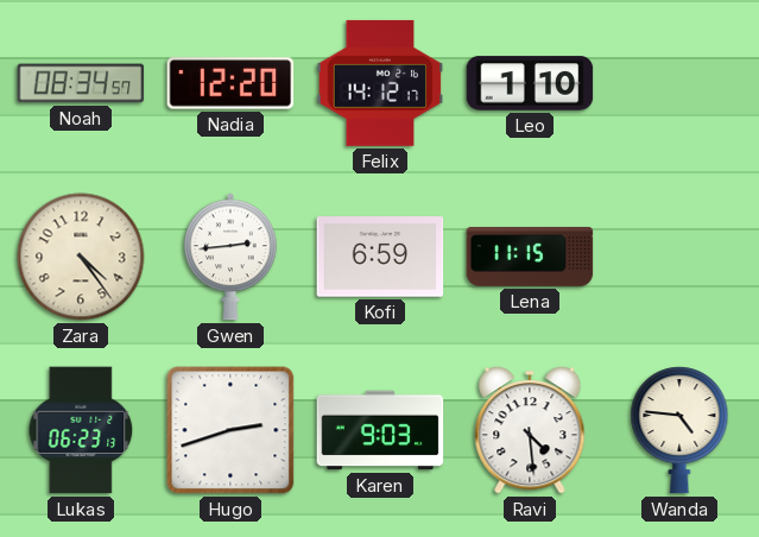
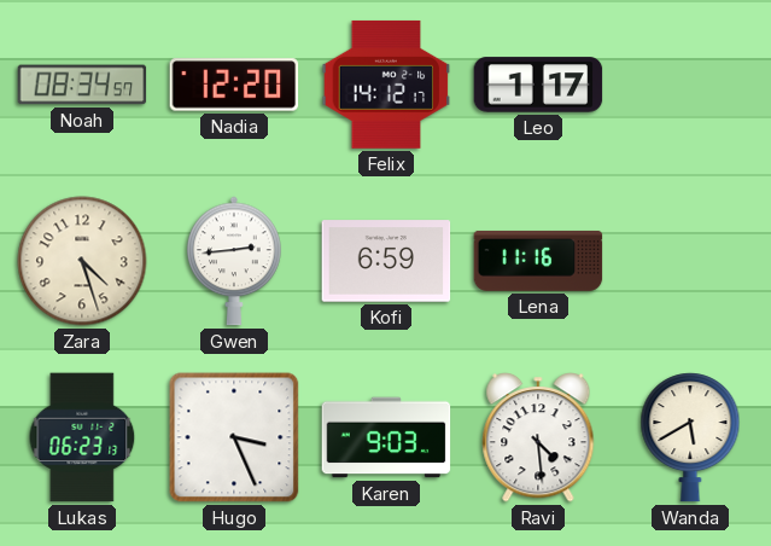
Leo: 1:10 -> 1:17
Zara: 4:24 -> 4:27
Lena: 11:15 -> 11:16
Hugo: 2:42 -> 3:26
Wanda: 4:46 -> 5:40
